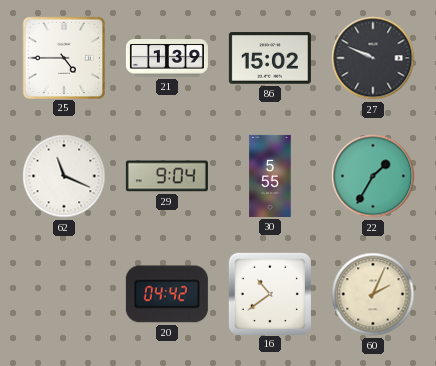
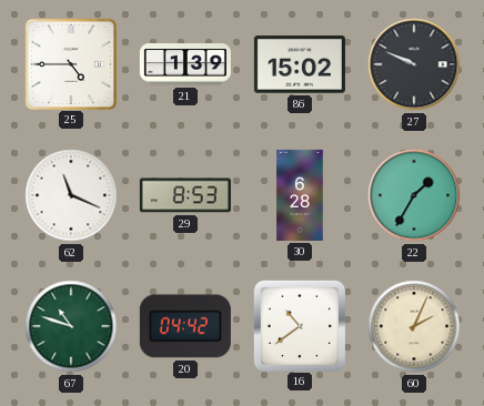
29: 9:04 -> 8:53
30: 5:55 -> 6:28
67: none -> 10:48
